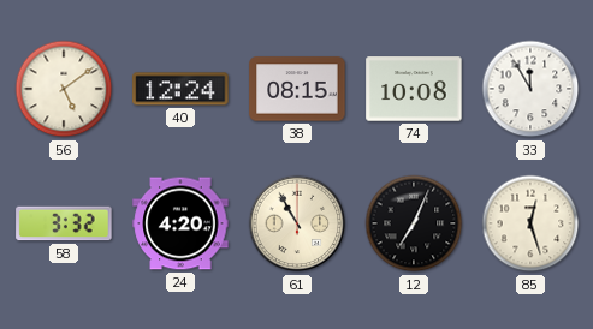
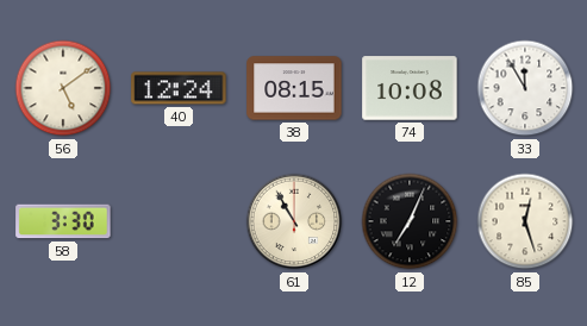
58: 3:32 -> 3:30
24: 4:20 -> none
